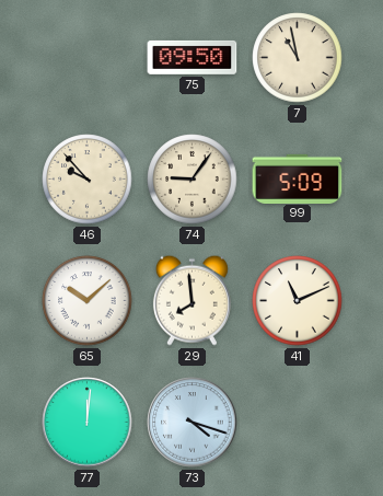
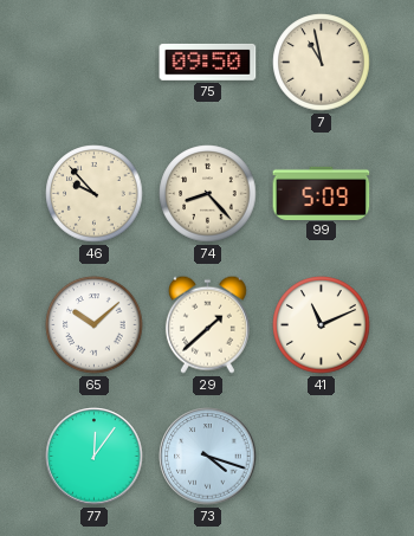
74: 9:06 -> 8:23
29: 7:59 -> 1:38
77: 12:01 -> 12:06
